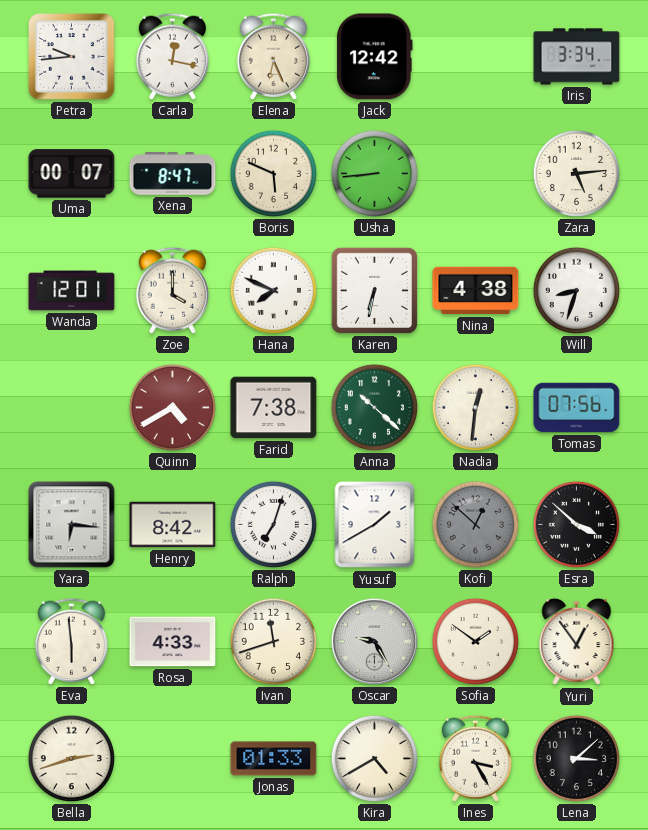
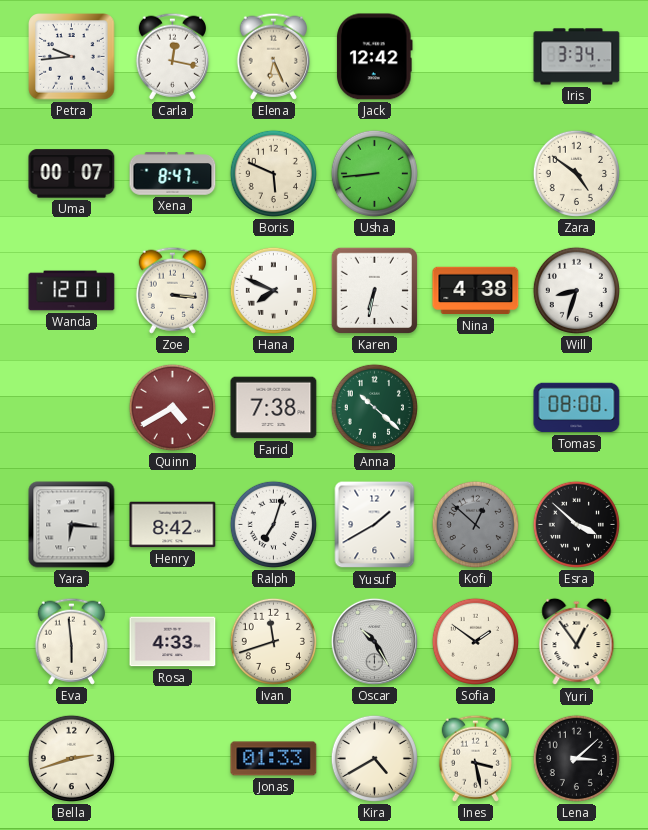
Zara: 5:14 -> 4:51
Zoe: 4:00 -> 3:16
Nadia: 12:31 -> none
Tomas: 07:56 -> 08:00
Oscar: 9:25 -> 10:25
Ines: 3:25 -> 3:28
